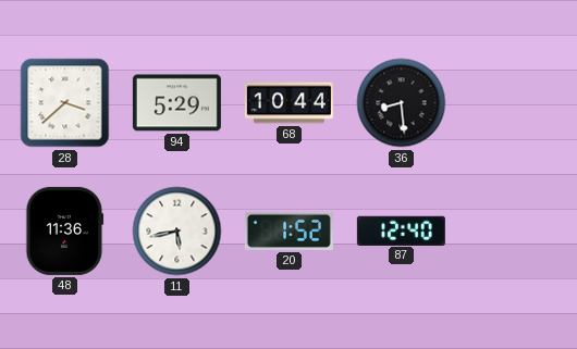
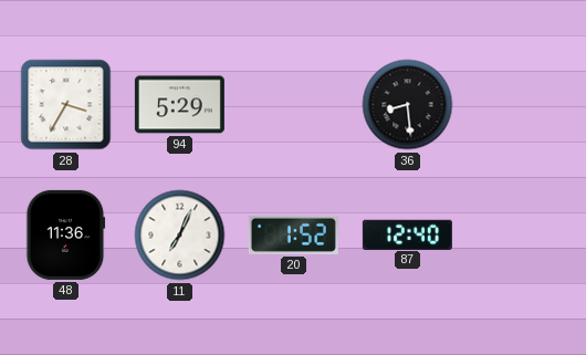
28: 3:38 -> 3:35
68: 10:44 -> none
11: 5:43 -> 7:04
